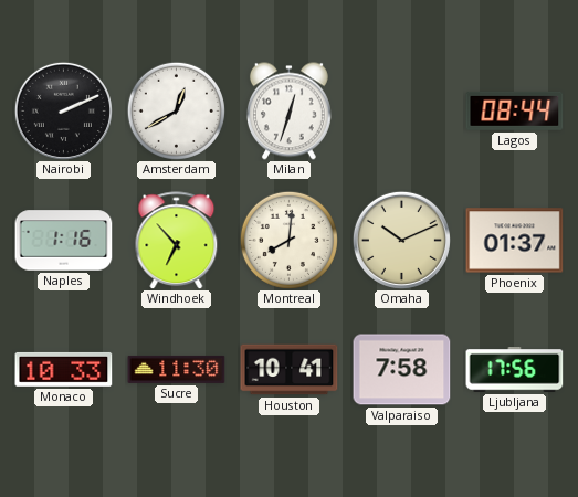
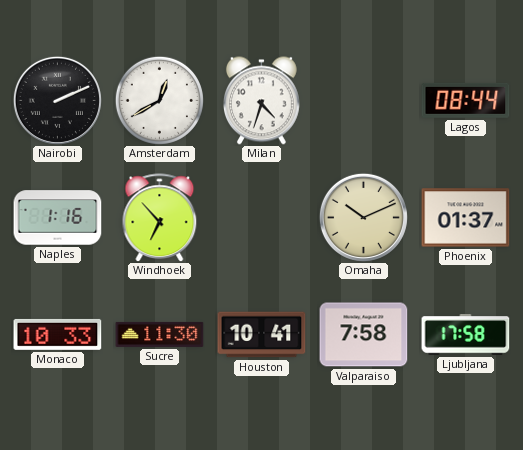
Milan: 12:33 -> 4:33
Montreal: 8:01 -> none
Ljubljana: 17:56 -> 17:58
